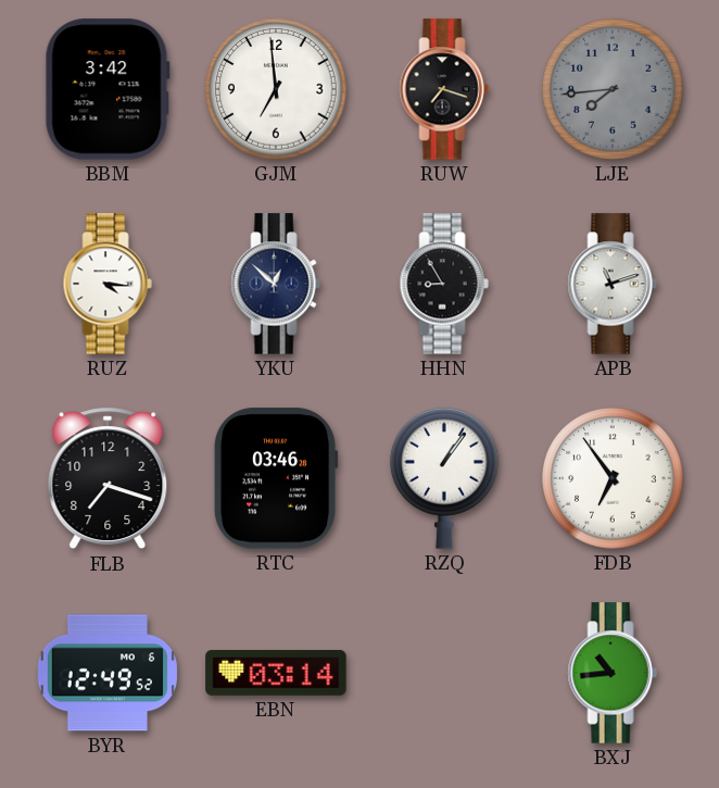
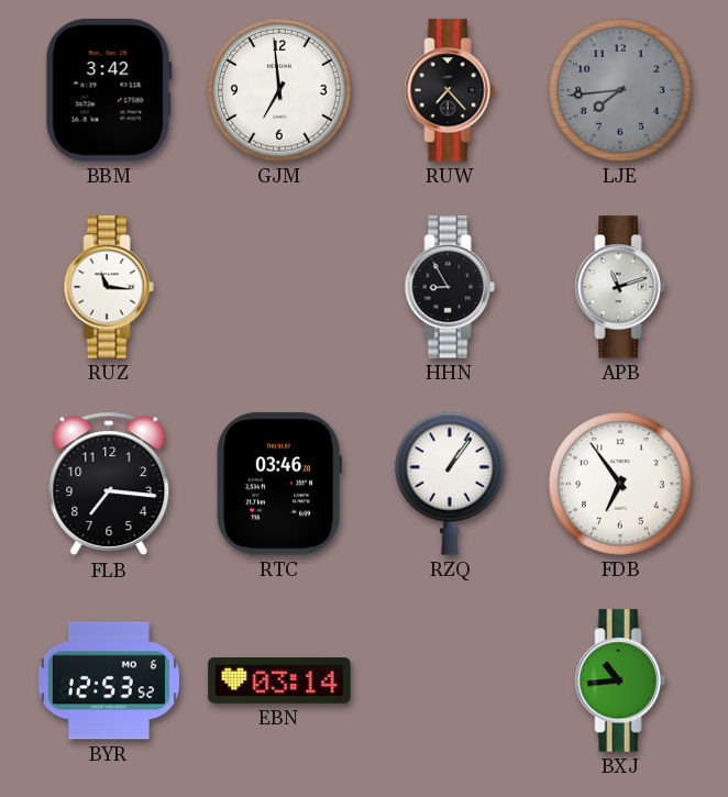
RUW: 7:18 -> 7:23
RUZ: 4:16 -> 11:16
YKU: 12:52 -> none
FLB: 7:18 -> 7:16
BYR: 12:49 -> 12:53
